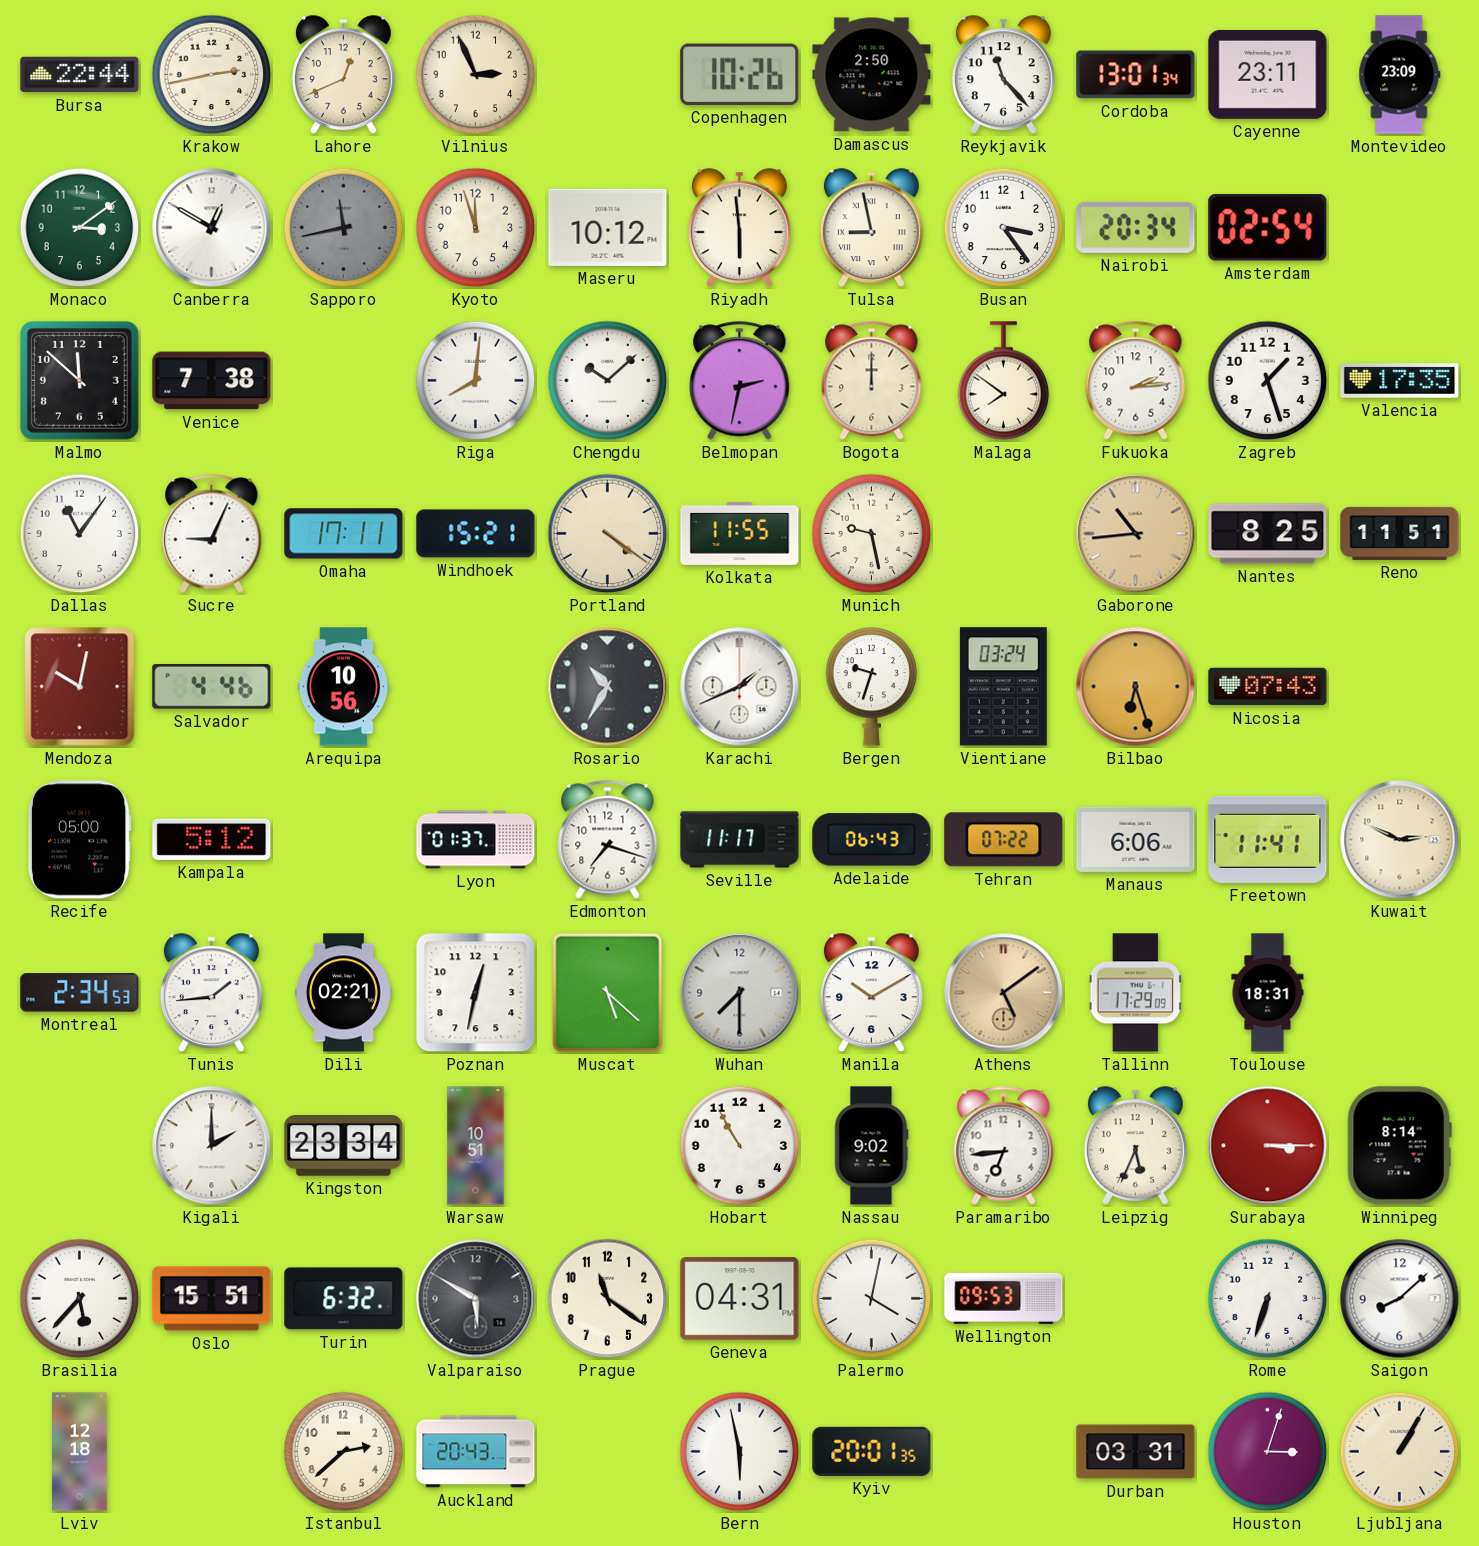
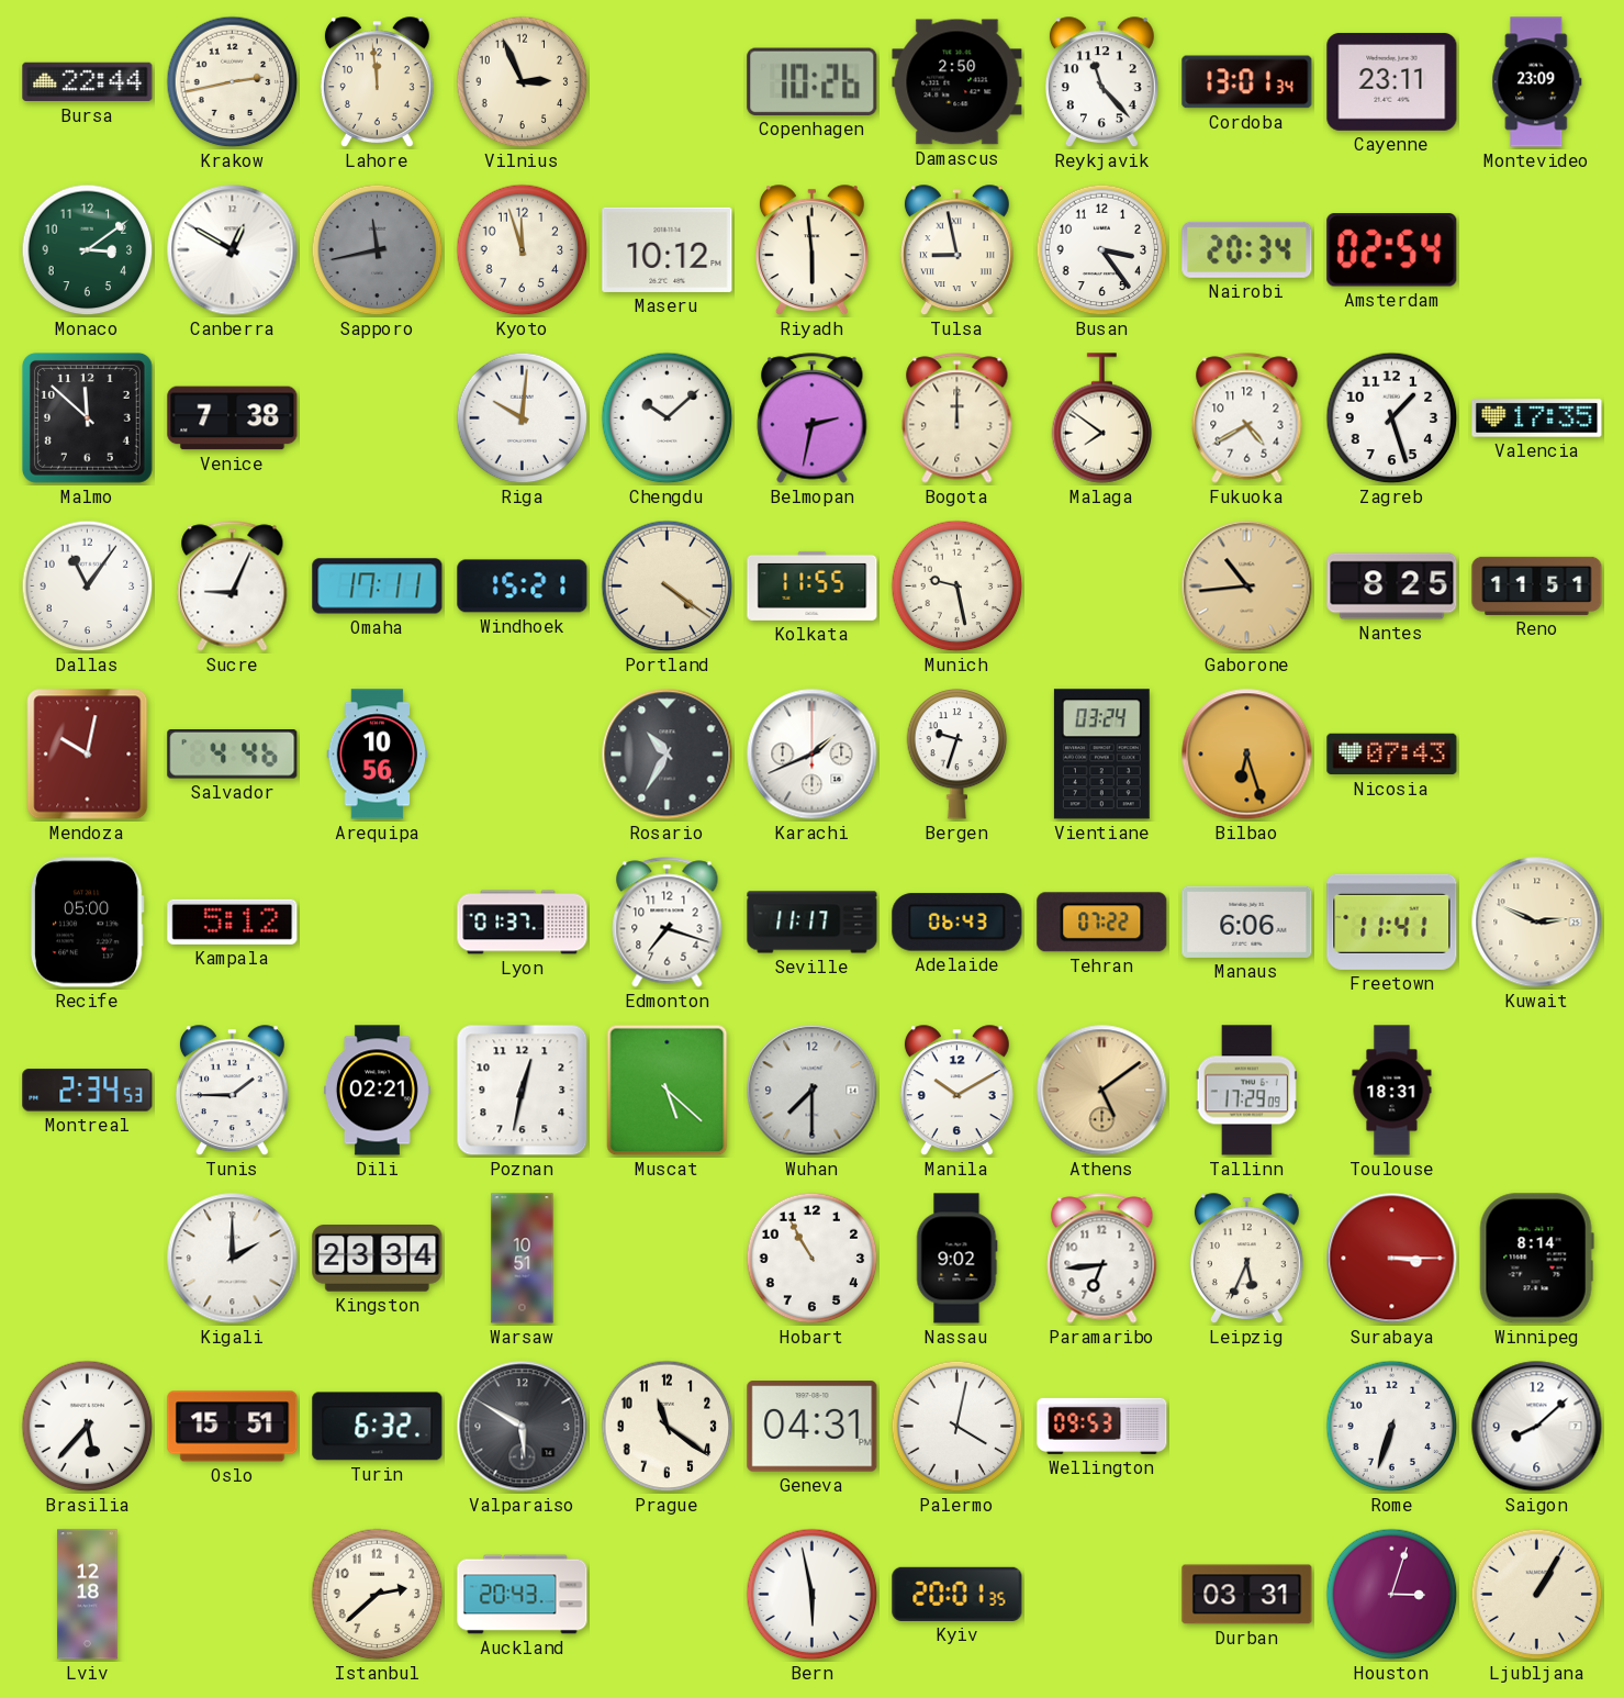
Lahore: 12:41 -> 11:59
Riga: 8:01 -> 10:01
Fukuoka: 2:14 -> 4:40
Tunis: 1:44 -> 1:45
